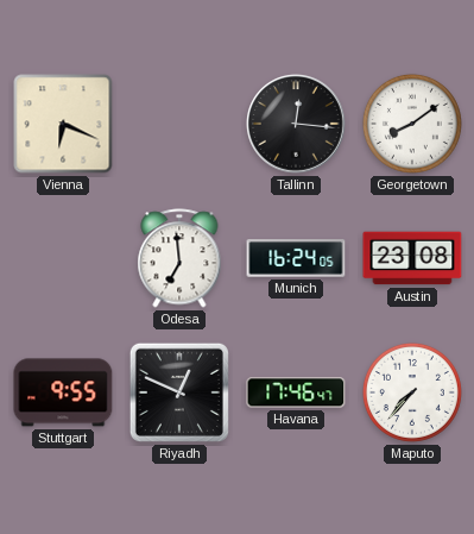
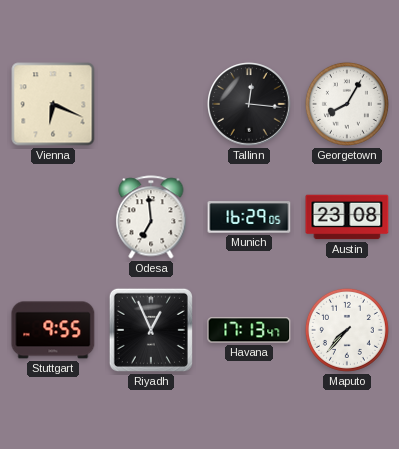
Georgetown: 8:09 -> 8:05
Munich: 16:24 -> 16:29
Riyadh: 12:49 -> 12:56
Havana: 17:46 -> 17:13
